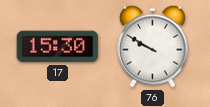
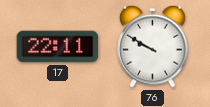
17: 15:30 -> 22:11
